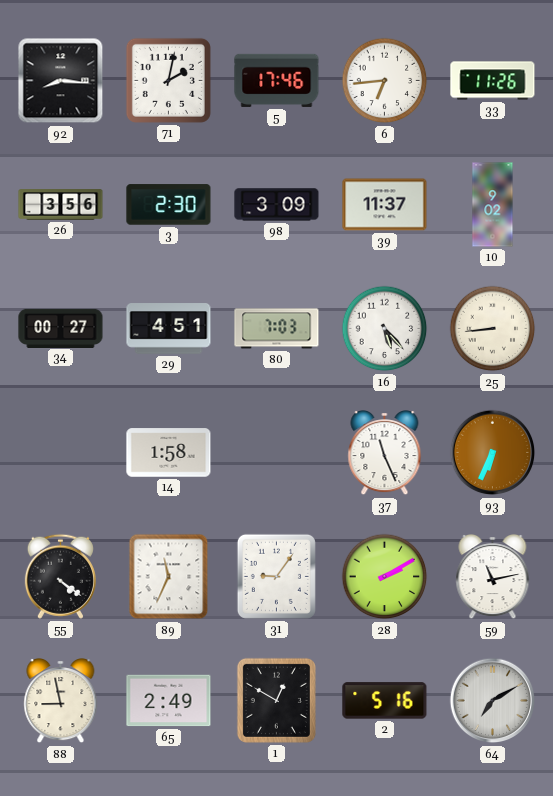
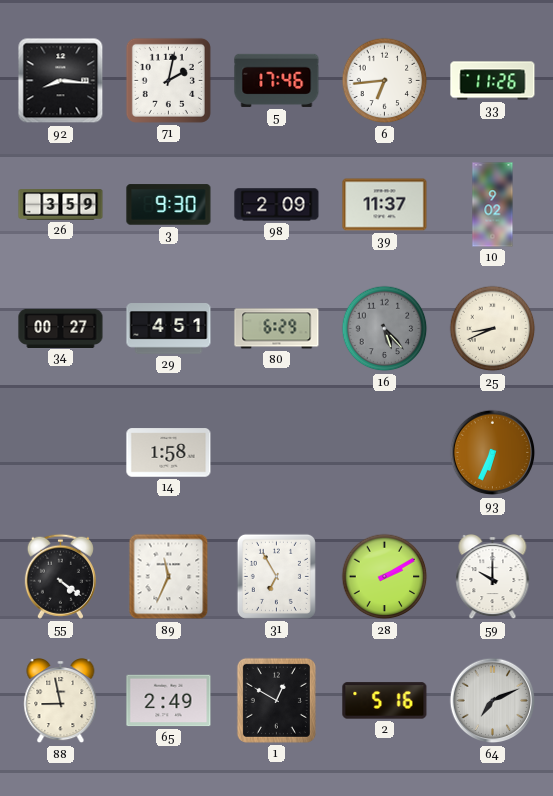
26: 3:56 -> 3:59
3: 2:30 -> 9:30
98: 3:09 -> 2:09
80: 7:03 -> 6:29
16 dial: white -> grey
25: 8:44 -> 8:41
37: 11:26 -> none
31: 9:06 -> 6:55
59: 11:13 -> 10:00
64: 7:10 -> 7:11
